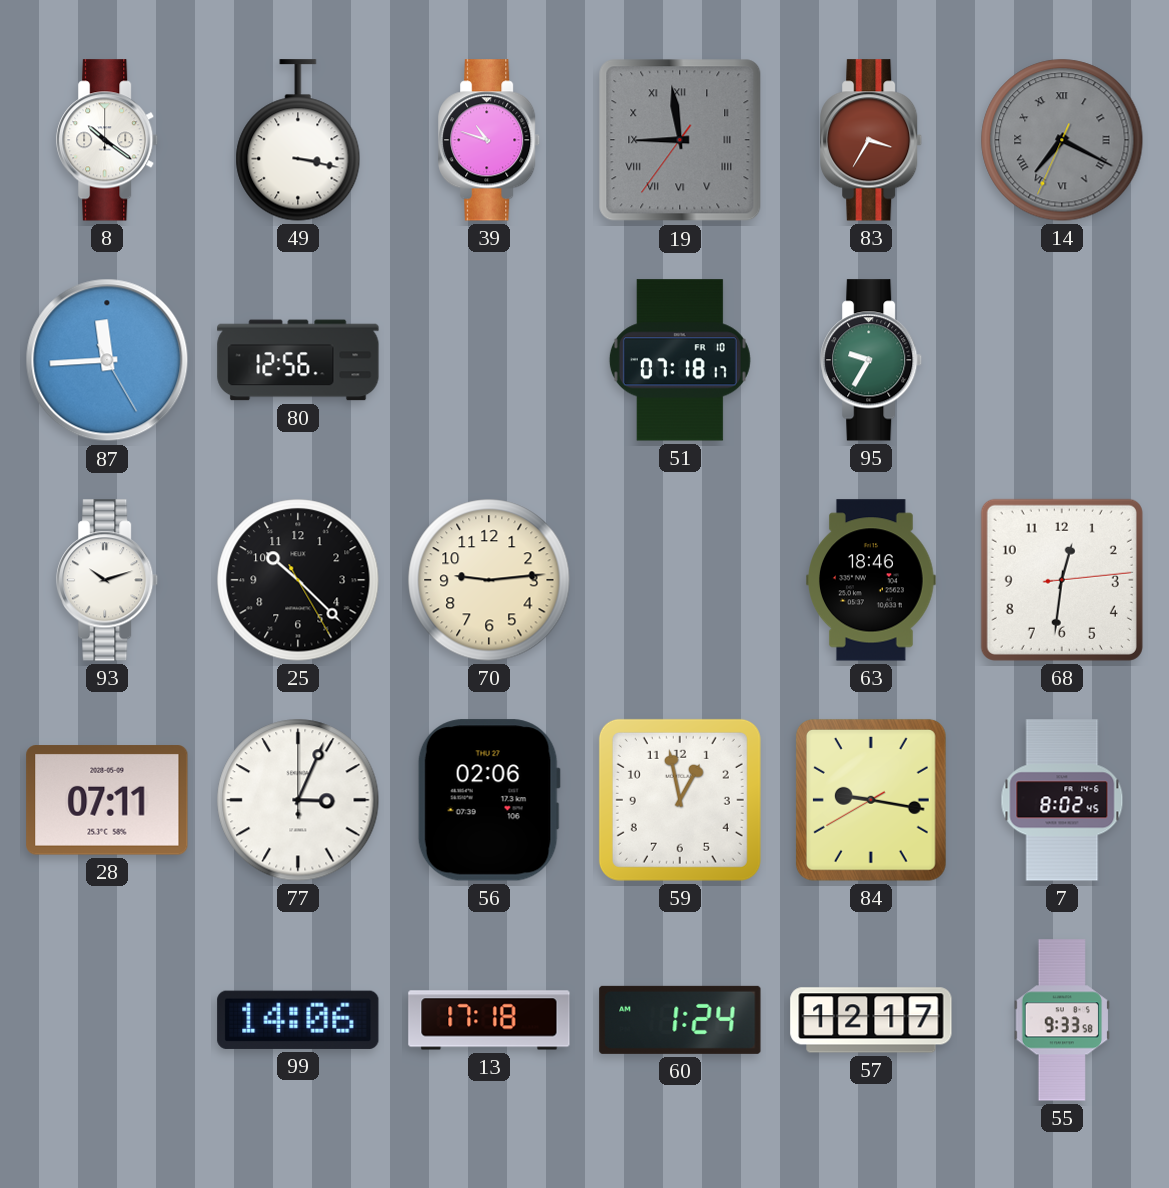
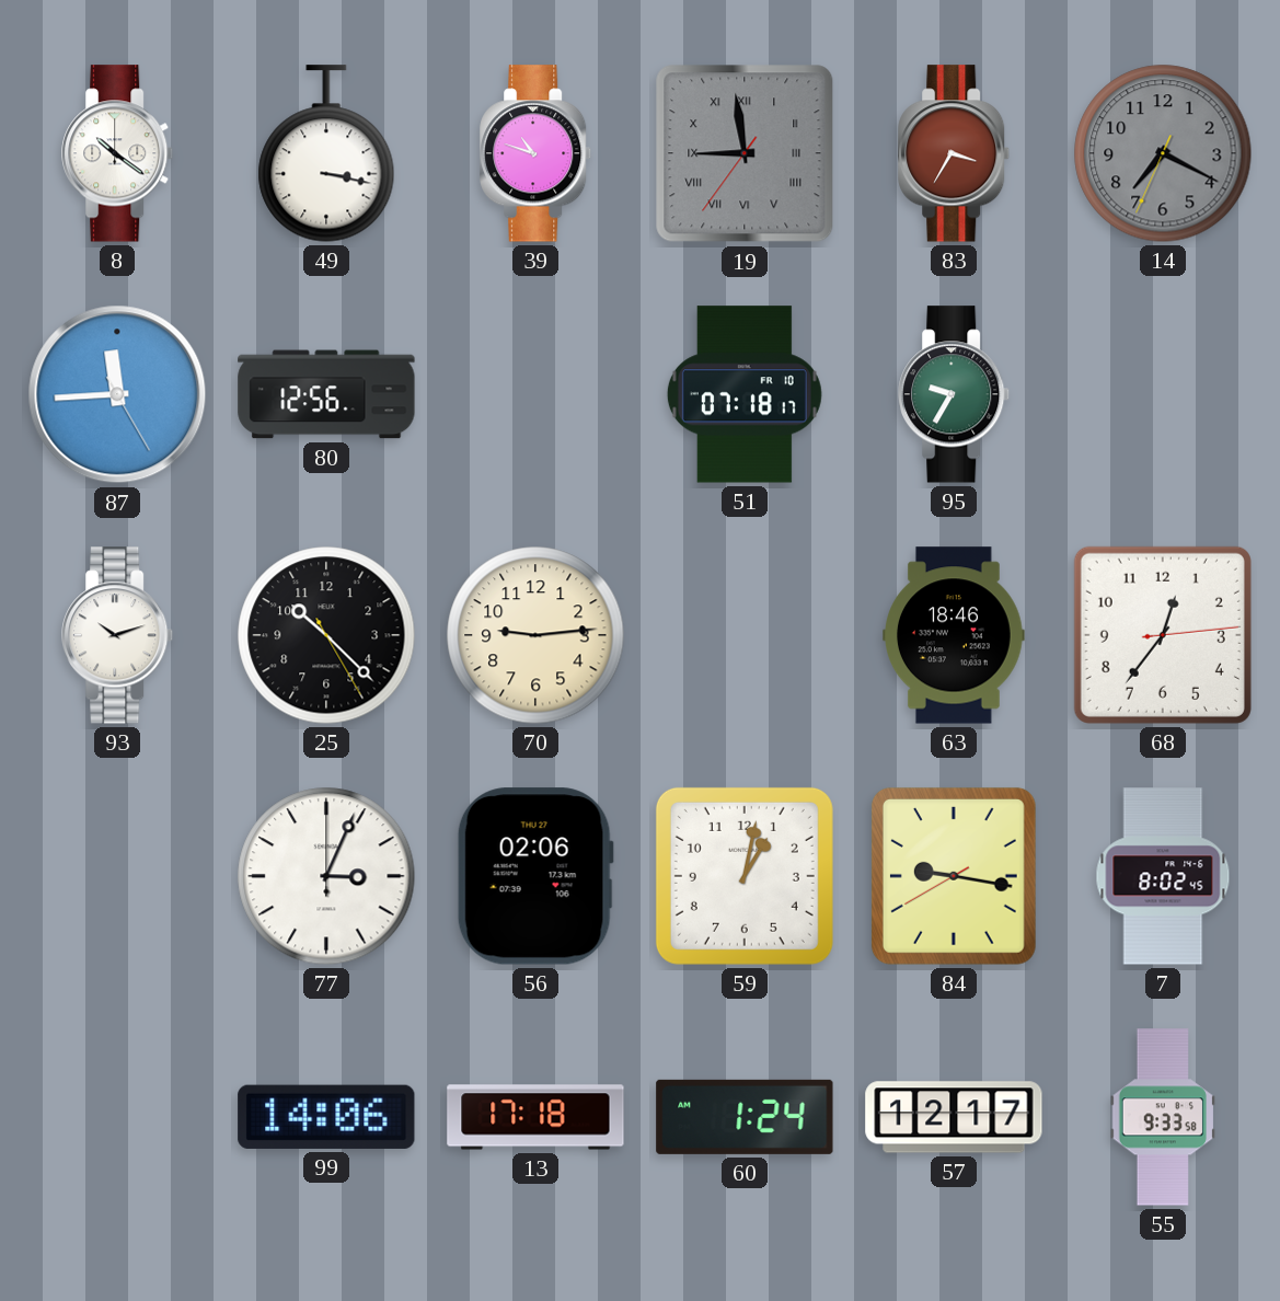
14 numerals: Roman -> Arabic
68: 12:31 -> 12:36
28: 07:11 -> none
59: 12:58 -> 1:02
